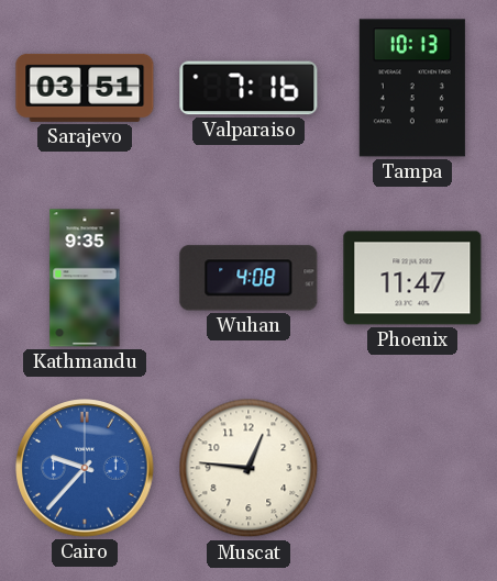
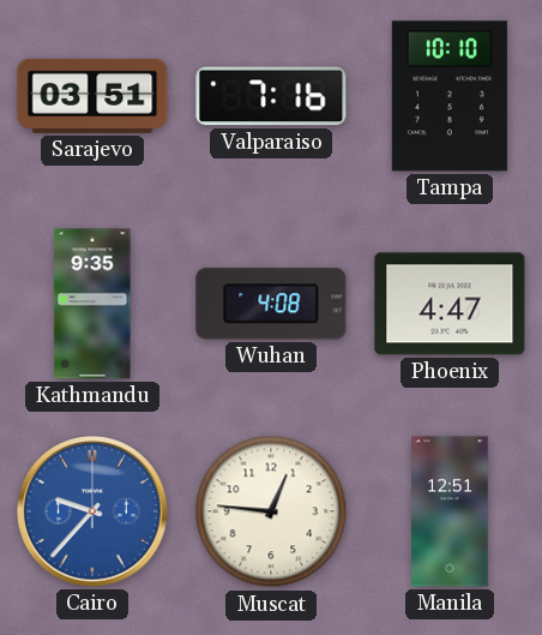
Tampa: 10:13 -> 10:10
Phoenix: 11:47 -> 4:47
Manila: none -> 12:51
